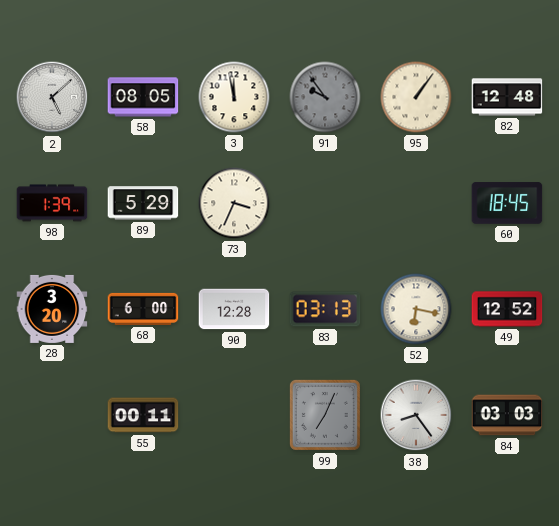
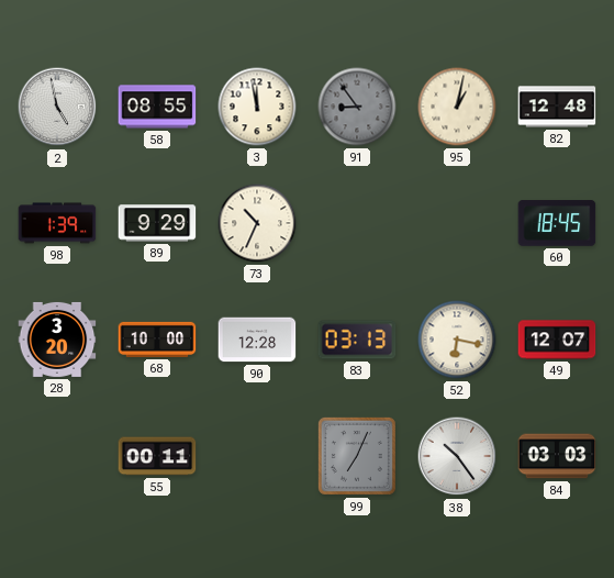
2: 5:08 -> 4:58
58: 08:05 -> 08:55
91: 9:54 -> 8:54
95: 1:06 -> 1:02
89: 5:29 -> 9:29
73: 3:34 -> 10:34
68: 6:00 -> 10:00
49: 12:52 -> 12:07
38: 8:24 -> 10:24
